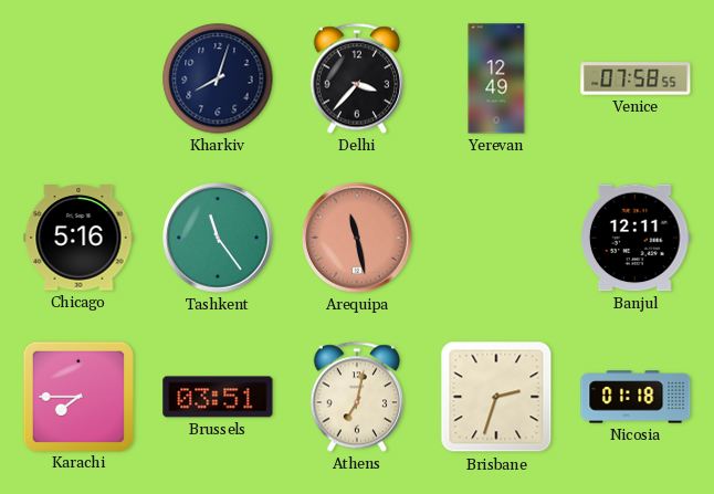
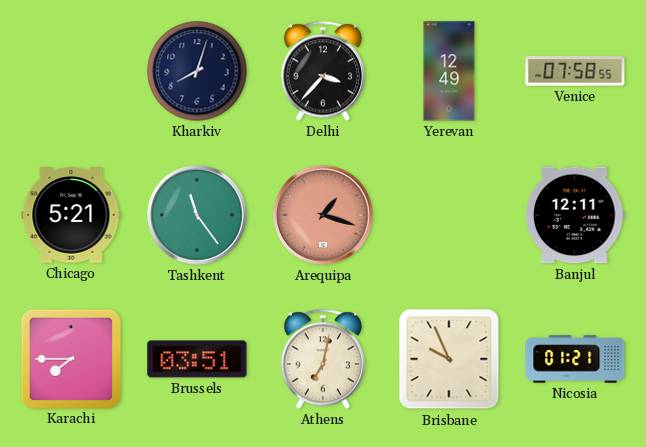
Chicago: 5:16 -> 5:21
Arequipa: 11:28 -> 1:18
Brisbane: 2:33 -> 9:56
Nicosia: 01:18 -> 01:21
